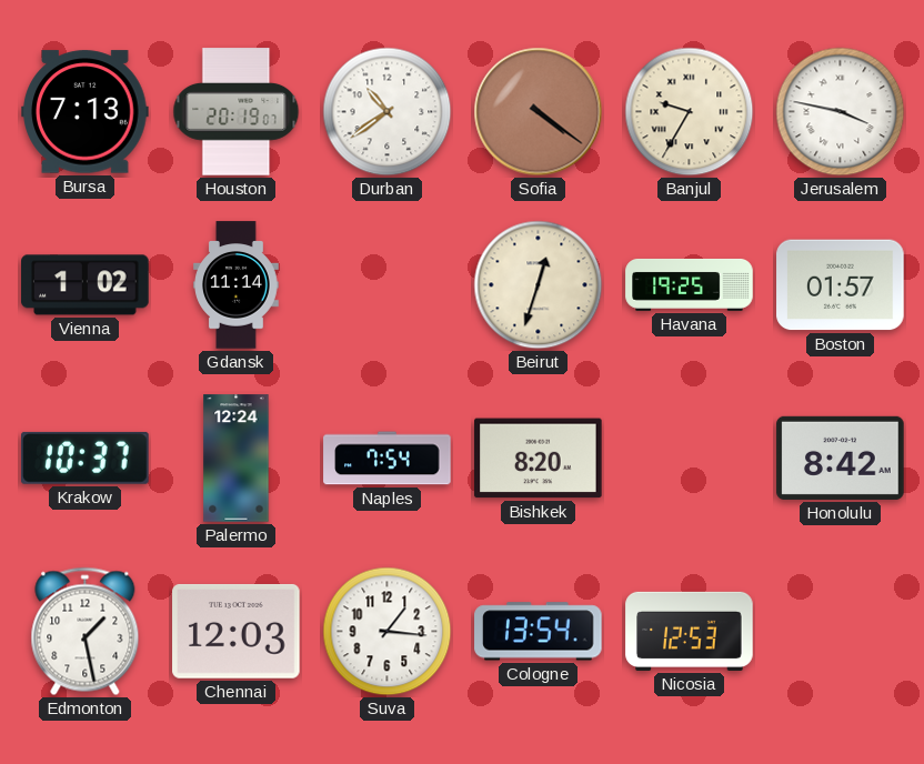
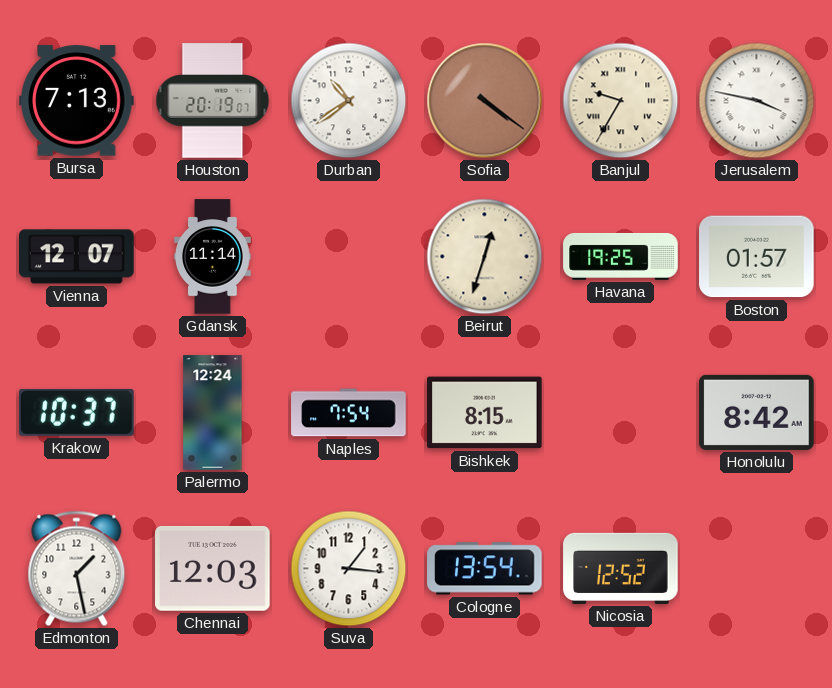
Vienna: 1:02 -> 12:07
Bishkek: 8:20 -> 8:15
Nicosia: 12:53 -> 12:52
